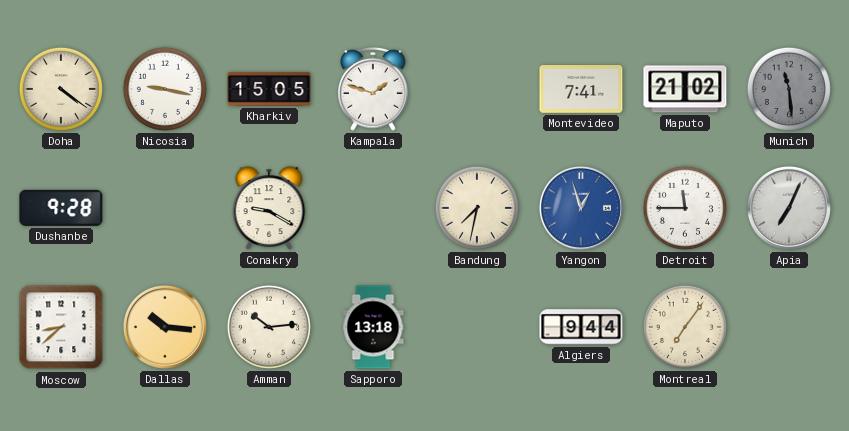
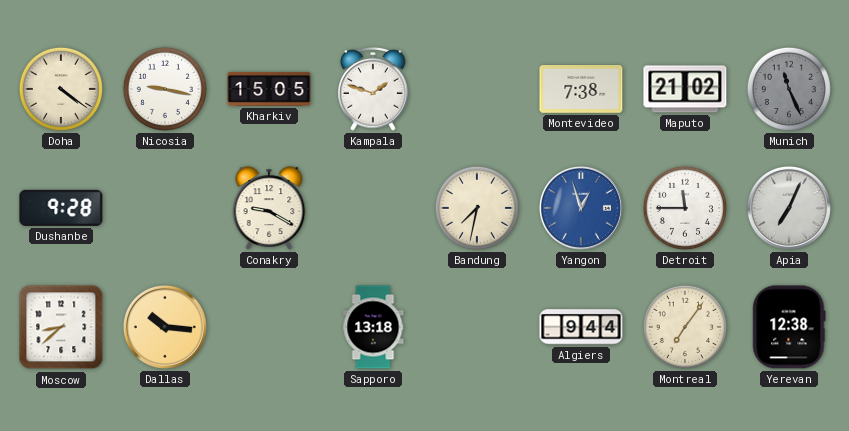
Montevideo: 7:41 -> 7:38
Munich: 11:29 -> 11:26
Amman: 10:14 -> none
Yerevan: none -> 12:38
